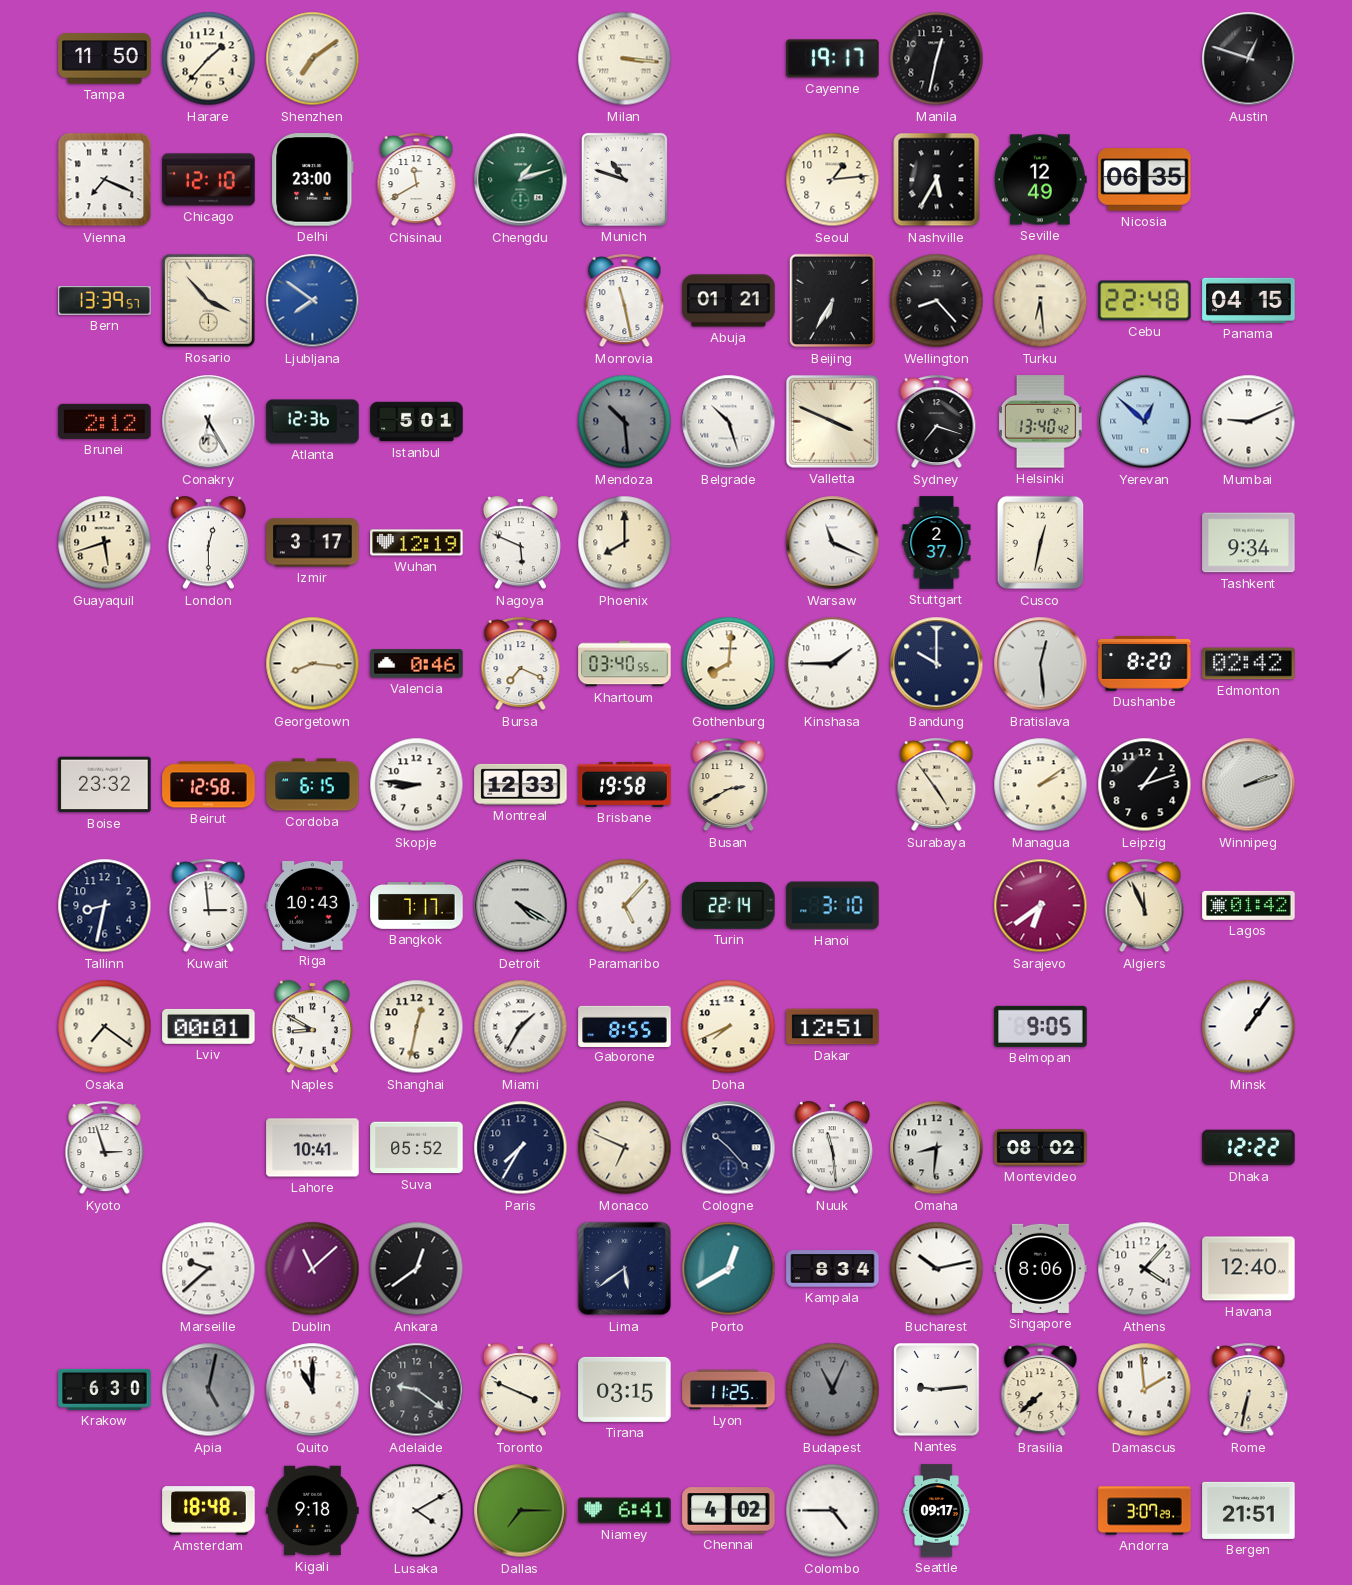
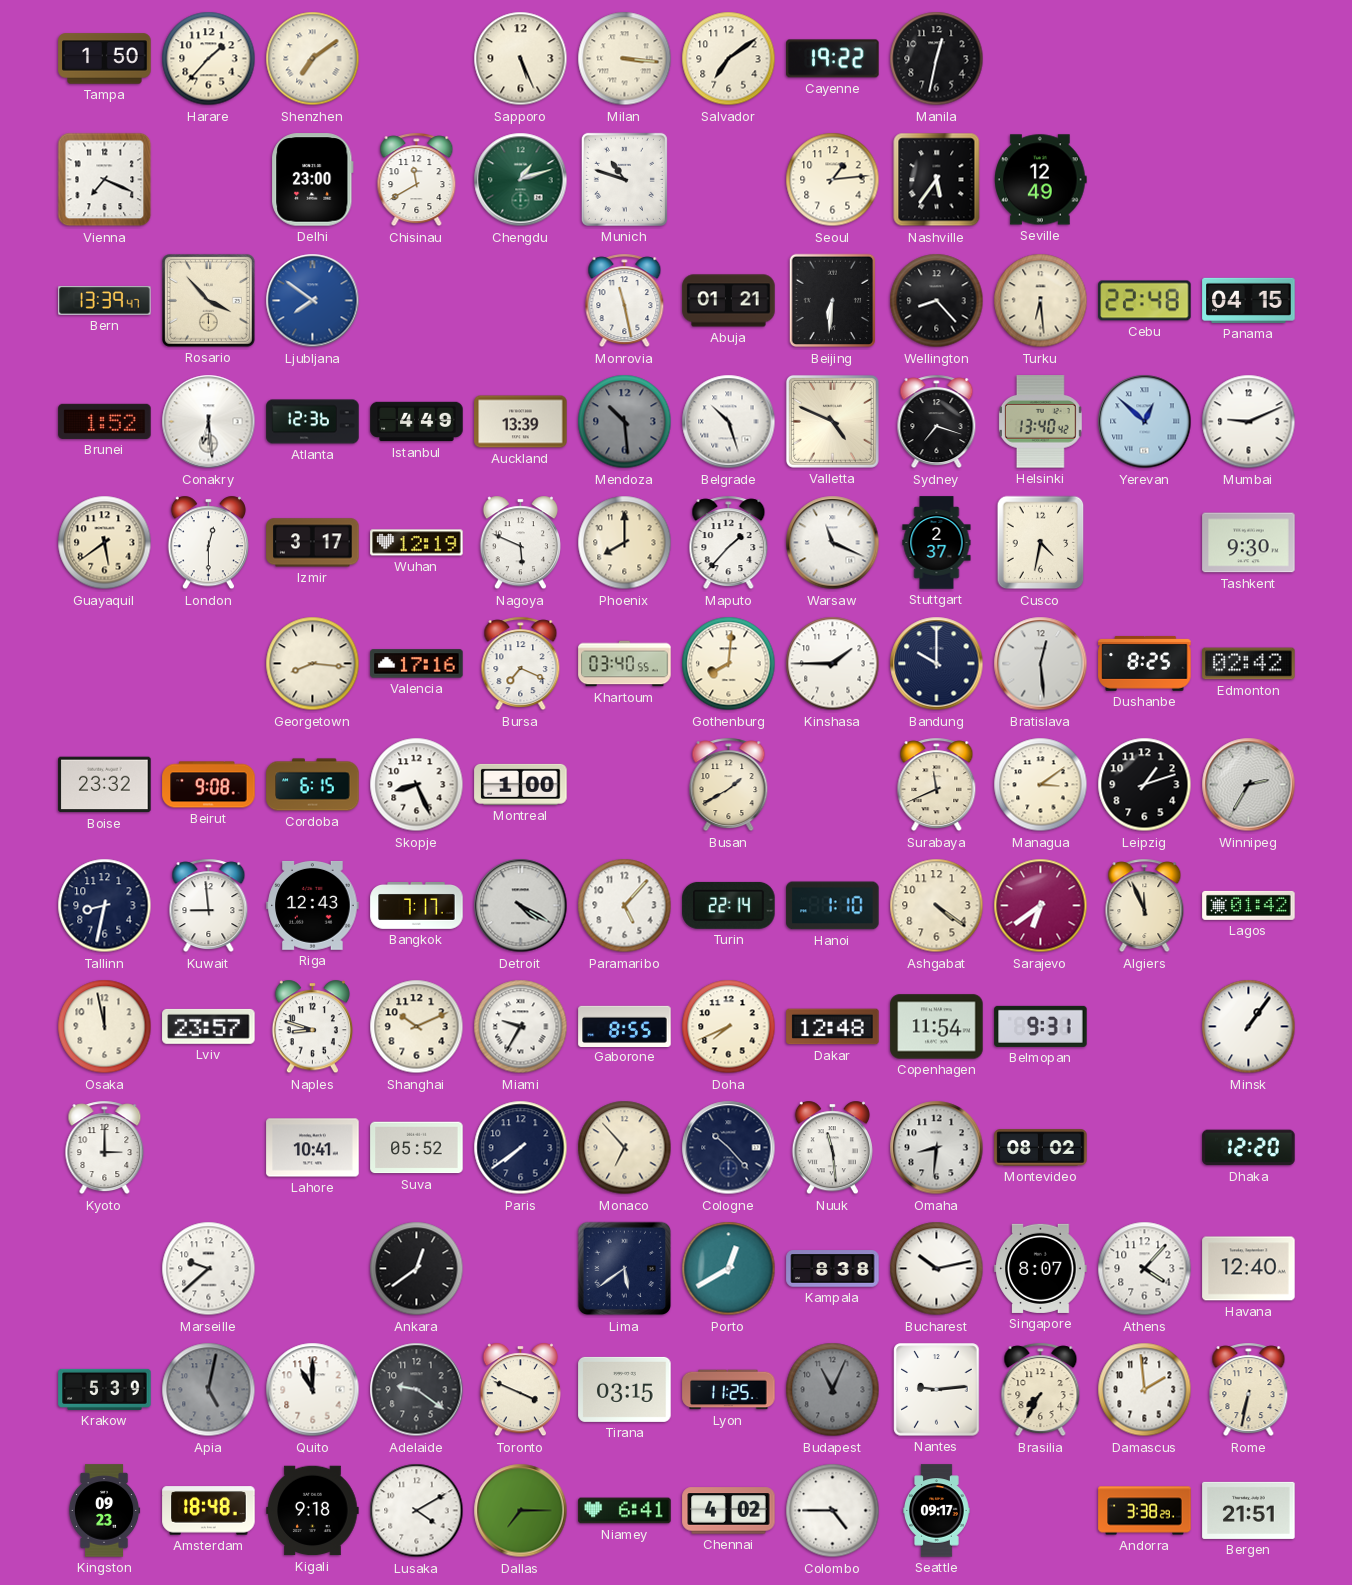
Tampa: 11:50 -> 1:50
Sapporo: none -> 5:26
Salvador: none -> 7:09
Cayenne: 19:17 -> 19:22
Austin: 12:48 -> none
Chicago: 12:10 -> none
Nashville: 5:35 -> 5:36
Nicosia: 06:35 -> none
Bern: 13:39:57 -> 13:39:47
Beijing: 6:35 -> 6:31
Brunei: 2:12 -> 1:52
Conakry: 6:25 -> 6:29
Istanbul: 5:01 -> 4:49
Auckland: none -> 13:39
Valletta: 3:49 -> 4:49
Guayaquil: 5:42 -> 5:39
Maputo: none -> 1:37
Cusco: 12:32 -> 4:32
Tashkent: 9:34 -> 9:30
Valencia: 0:46 -> 17:16
Dushanbe: 8:20 -> 8:25
Beirut: 12:58 -> 9:08
Skopje: 8:46 -> 8:26
Montreal: 12:33 -> 1:00
Brisbane: 19:58 -> none
Busan: 2:40 -> 1:40
Surabaya: 4:54 -> 11:41
Managua: 2:09 -> 3:09
Winnipeg: 2:12 -> 2:35
Kuwait: 2:59 -> 8:59
Riga: 10:43 -> 12:43
Hanoi: 3:10 -> 1:10
Ashgabat: none -> 4:21
Osaka: 7:21 -> 11:58
Lviv: 00:01 -> 23:57
Naples: 8:50 -> 8:48
Shanghai: 12:32 -> 10:11
Miami: 1:35 -> 9:35
Dakar: 12:51 -> 12:48
Copenhagen: none -> 11:54
Belmopan: 9:05 -> 9:31
Kyoto: 2:57 -> 3:00
Paris: 7:35 -> 7:39
Monaco: 6:49 -> 6:53
Dhaka: 12:22 -> 12:20
Dublin: 11:08 -> none
Kampala: 8:34 -> 8:38
Singapore: 8:06 -> 8:07
Krakow: 6:30 -> 5:39
Brasilia: 7:38 -> 7:35
Kingston: none -> 09:23
Andorra: 3:07 -> 3:38
